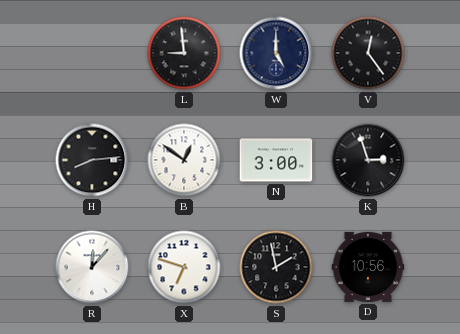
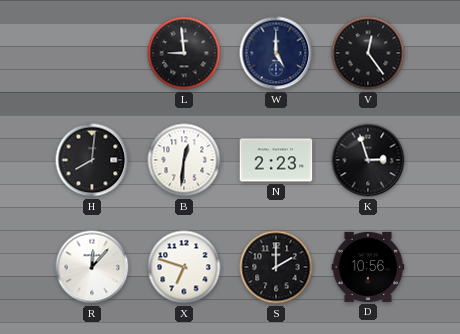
H: 8:14 -> 8:01
B: 12:51 -> 12:31
N: 3:00 -> 2:23
S: 1:58 -> 2:00
